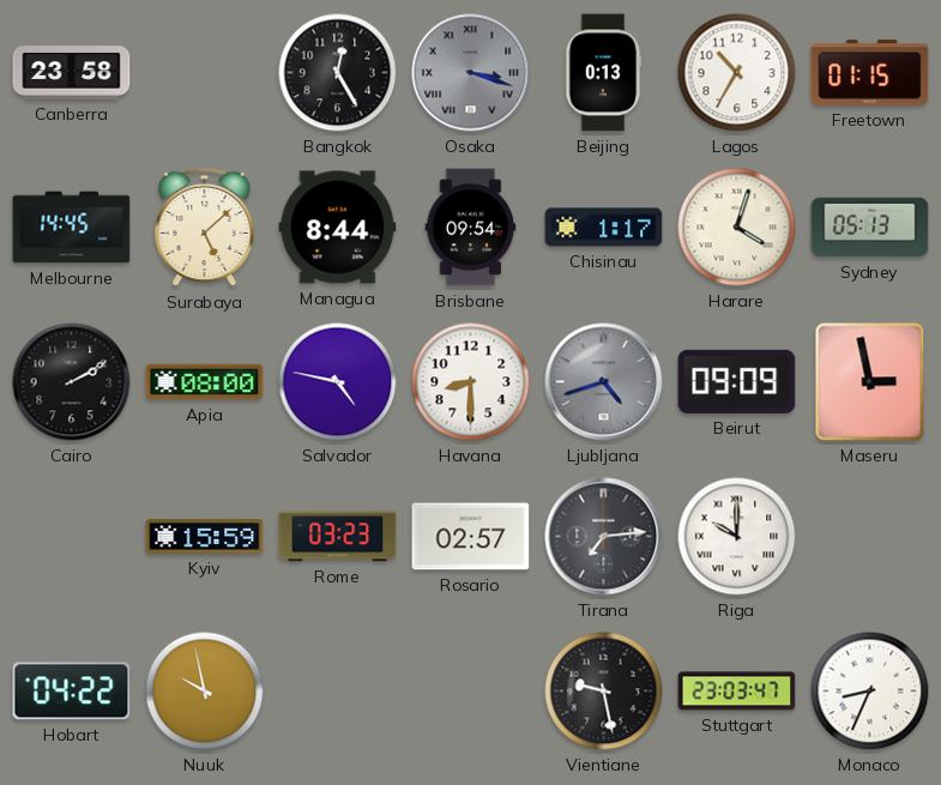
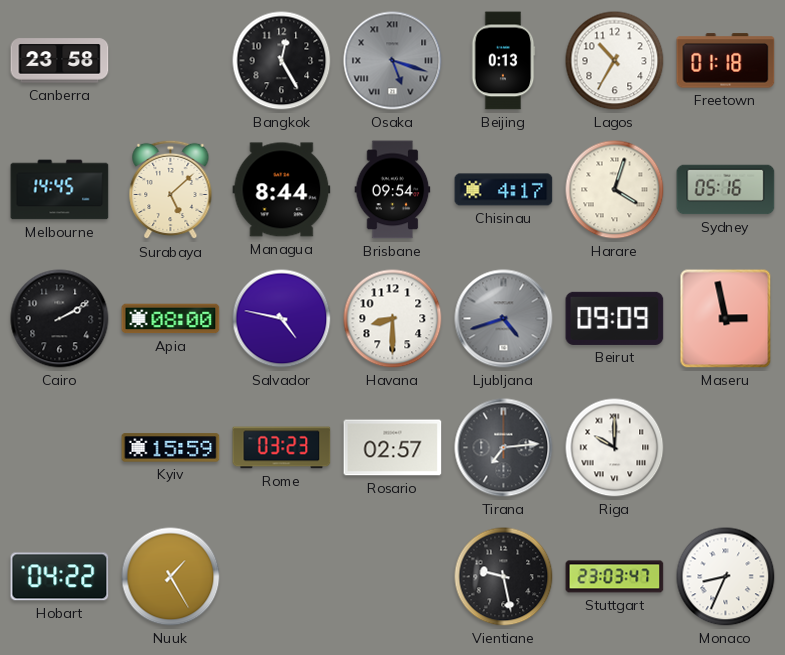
Osaka: 3:18 -> 5:18
Freetown: 01:15 -> 01:18
Chisinau: 1:17 -> 4:17
Sydney: 05:13 -> 05:16
Nuuk: 9:58 -> 1:25
